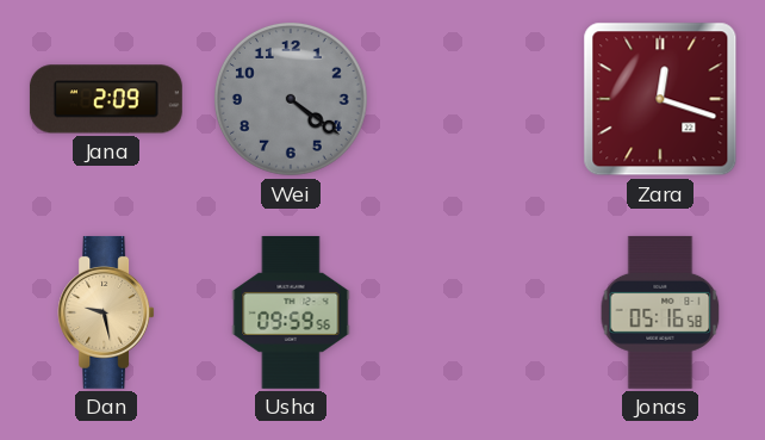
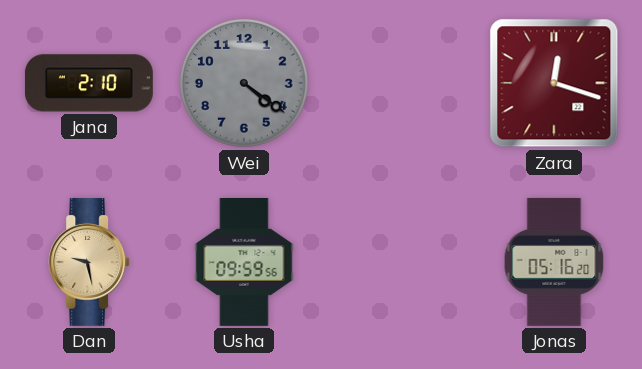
Jana: 2:09 -> 2:10
Jonas: 05:16:58 -> 05:16:20
